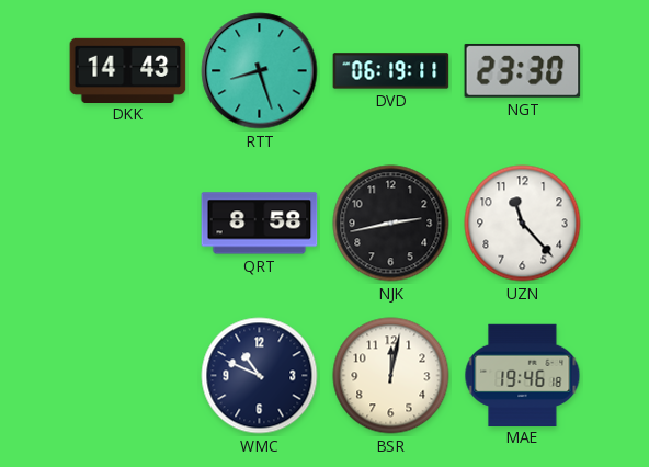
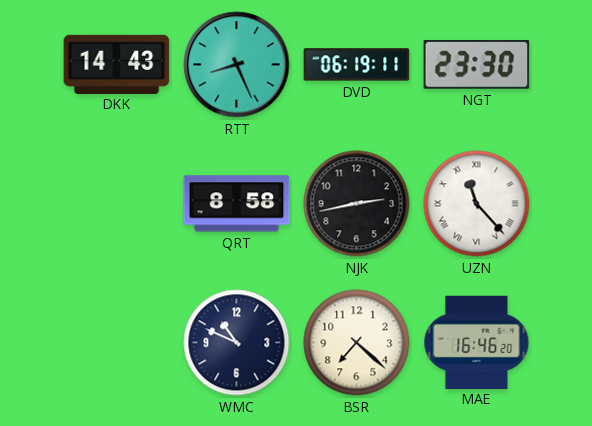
RTT: 8:27 -> 8:26
UZN numerals: Arabic -> Roman
BSR: 12:02 -> 7:22
MAE: 19:46 -> 16:46
